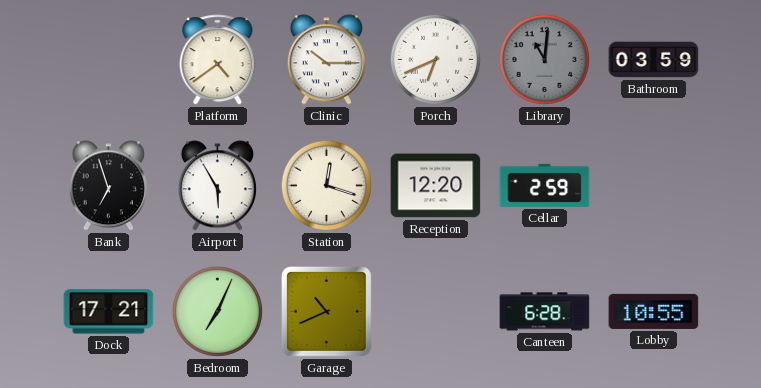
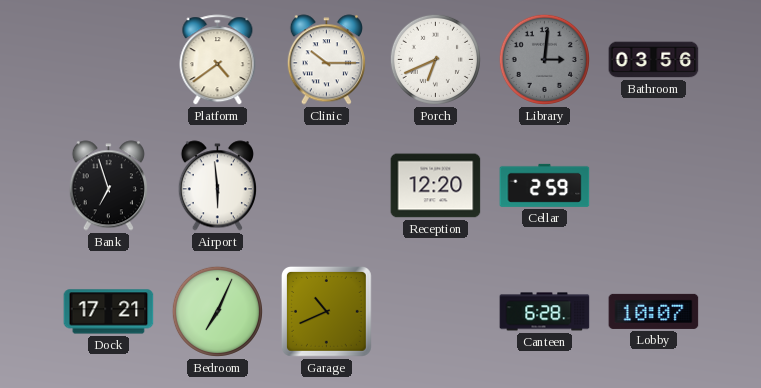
Library: 11:01 -> 3:01
Bathroom: 03:59 -> 03:56
Airport: 5:55 -> 5:59
Station: 12:18 -> none
Lobby: 10:55 -> 10:07
